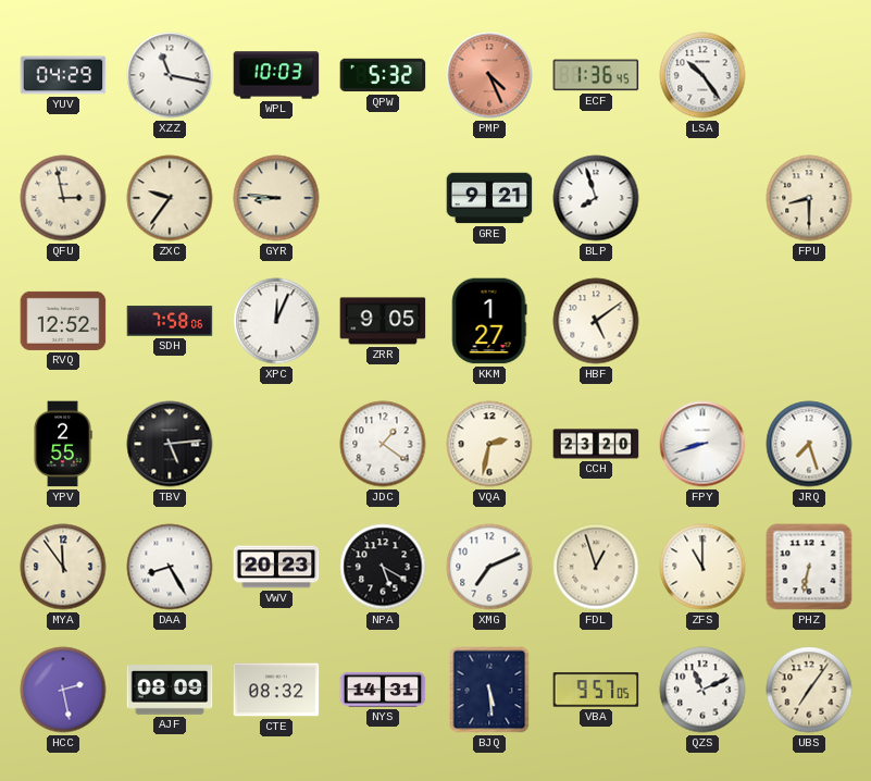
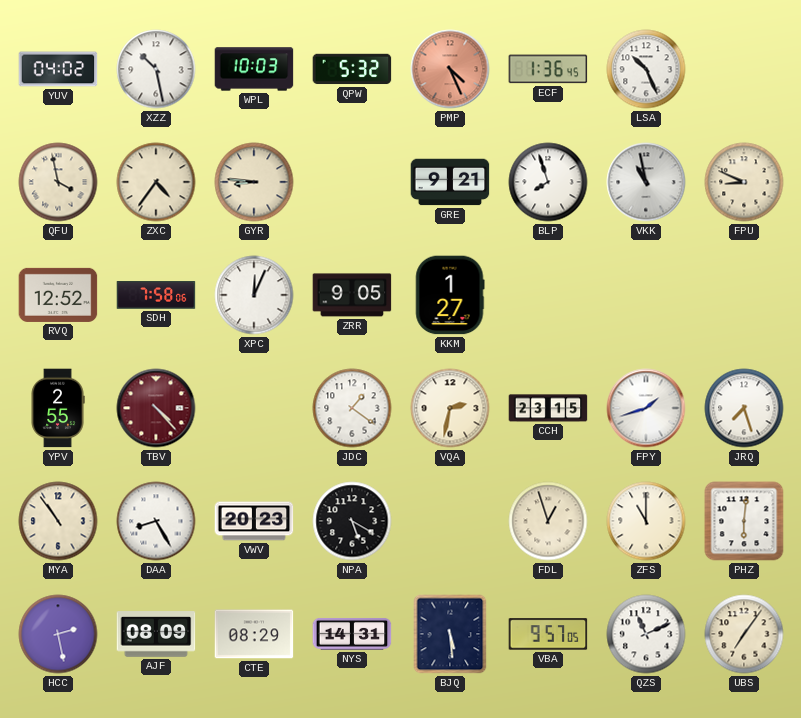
YUV: 04:29 -> 04:02
XZZ: 11:17 -> 10:28
LSA: 10:24 -> 10:26
QFU: 2:58 -> 3:58
ZXC: 9:36 -> 4:36
VKK: none -> 10:58
FPU: 8:30 -> 8:49
HBF: 5:09 -> none
TBV: 5:14 -> 4:23
TBV dial: black -> burgundy
CCH: 23:20 -> 23:15
FPY: 8:42 -> 1:42
MYA: 11:54 -> 10:54
XMG: 7:11 -> none
PHZ: 6:32 -> 6:01
CTE: 08:32 -> 08:29
